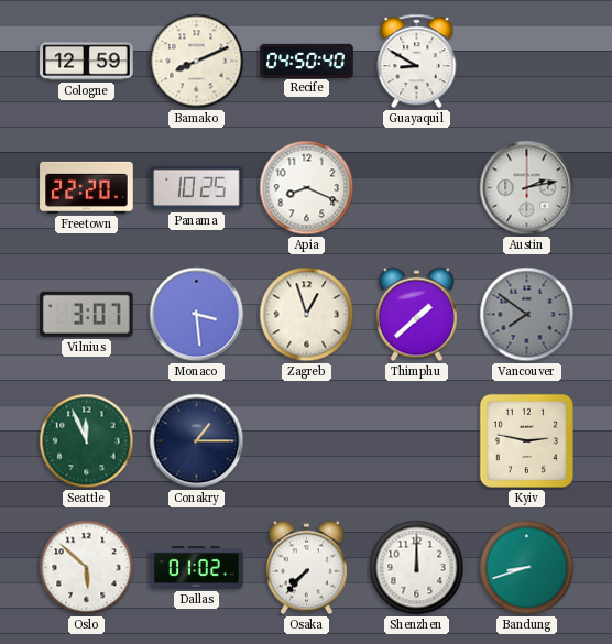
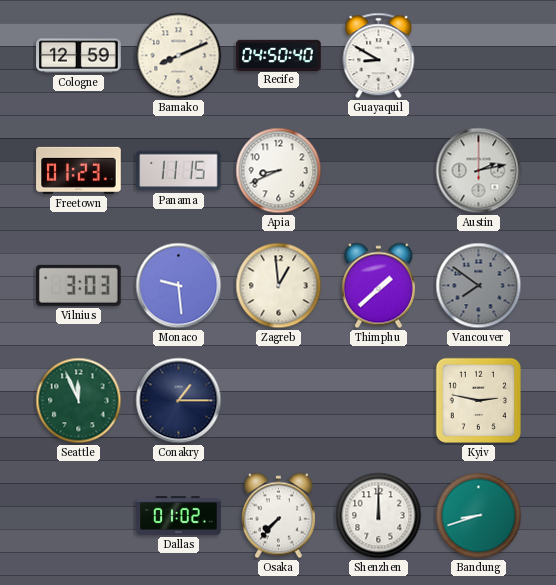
Freetown: 22:20 -> 01:23
Panama: 10:25 -> 11:15
Apia: 8:19 -> 8:41
Vilnius: 3:07 -> 3:03
Monaco: 3:29 -> 9:29
Zagreb: 12:57 -> 12:59
Oslo: 5:52 -> none
